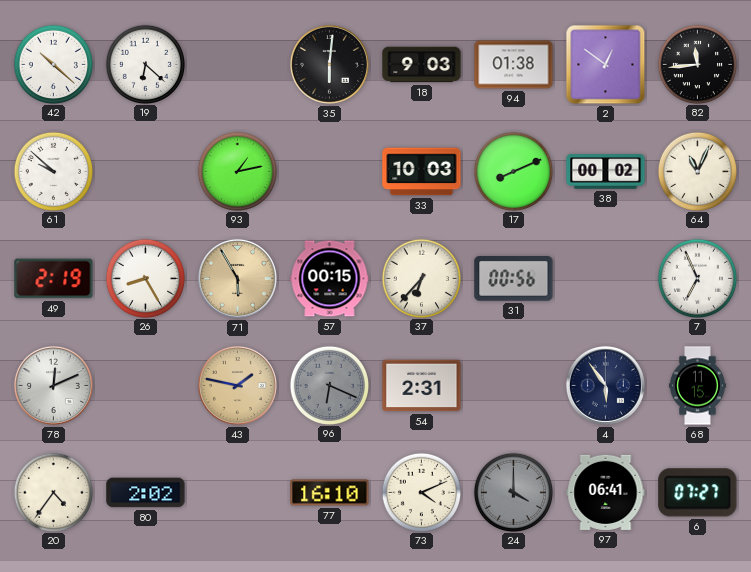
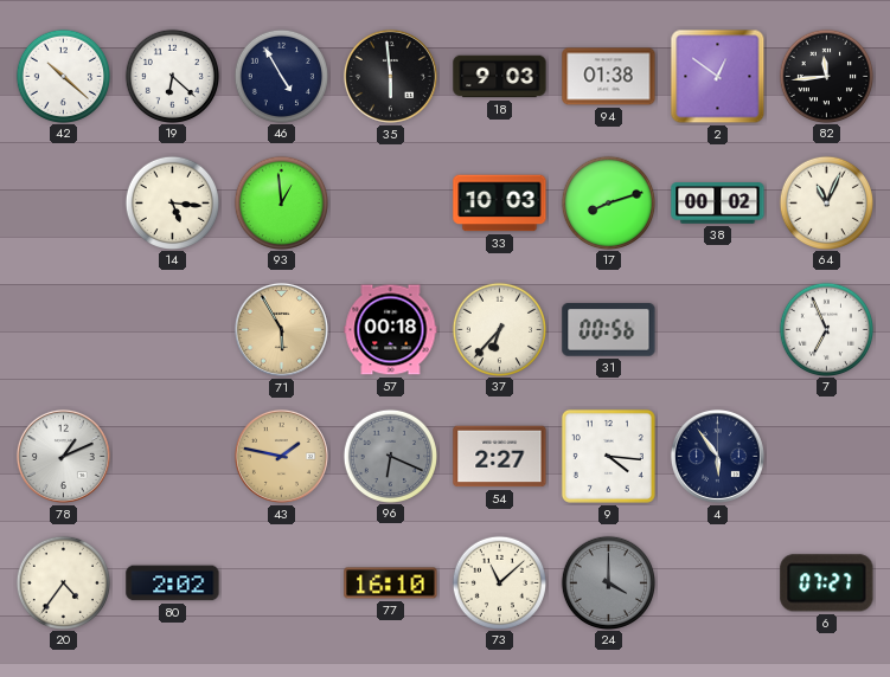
46: none -> 4:55
35: 6:01 -> 5:59
61: 9:52 -> none
14: none -> 5:16
93: 1:13 -> 12:59
17: 8:11 -> 8:12
49: 2:19 -> none
26: 8:25 -> none
57: 00:15 -> 00:18
78: 12:11 -> 1:11
54: 2:31 -> 2:27
9: none -> 4:16
68: 11:15 -> none
73: 4:11 -> 11:08
97: 06:41 -> none
